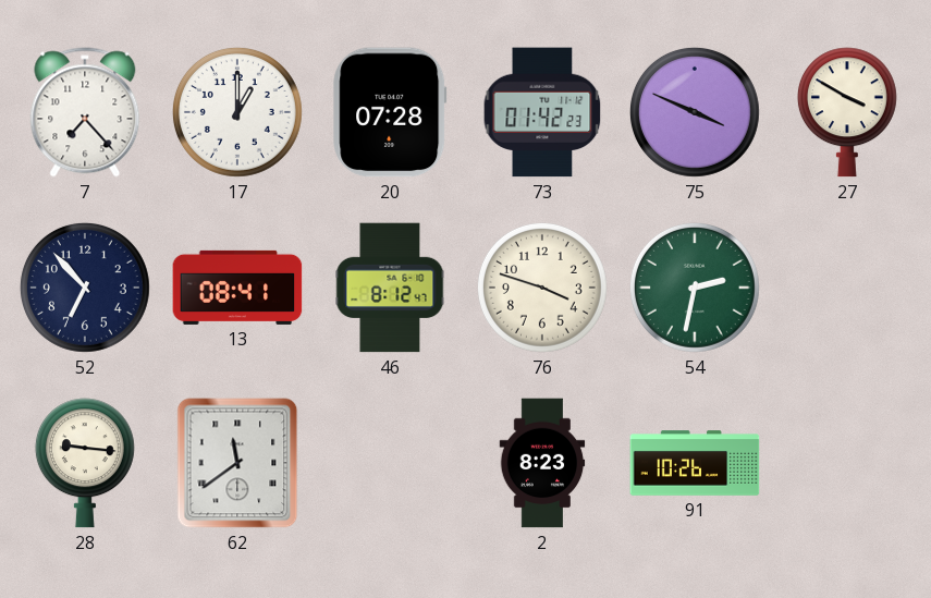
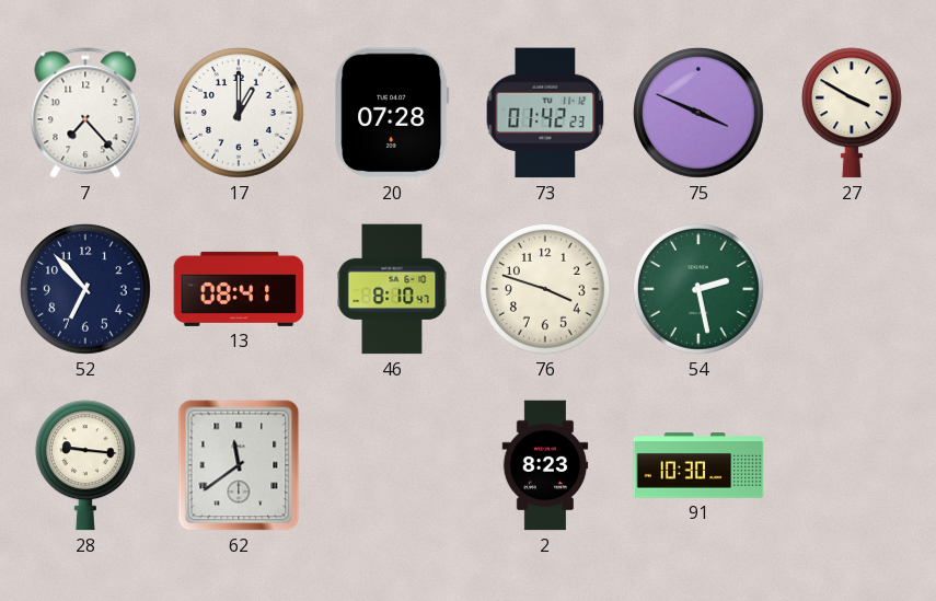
46: 8:12 -> 8:10
54: 2:32 -> 2:28
91: 10:26 -> 10:30
